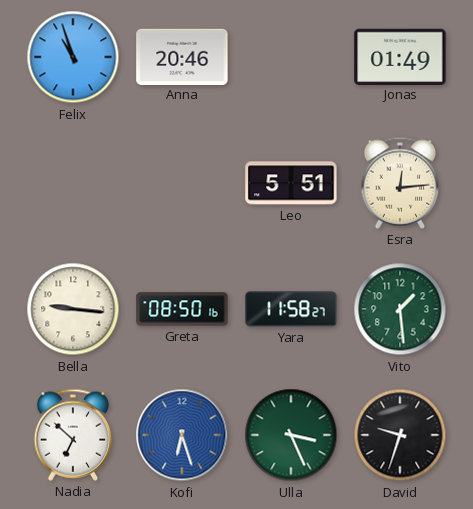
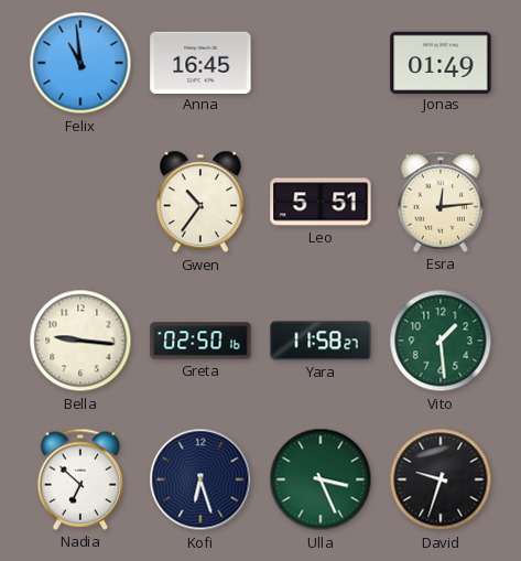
Felix: 10:57 -> 10:59
Anna: 20:46 -> 16:45
Gwen: none -> 10:36
Greta: 08:50 -> 02:50
Kofi dial: blue -> navy
